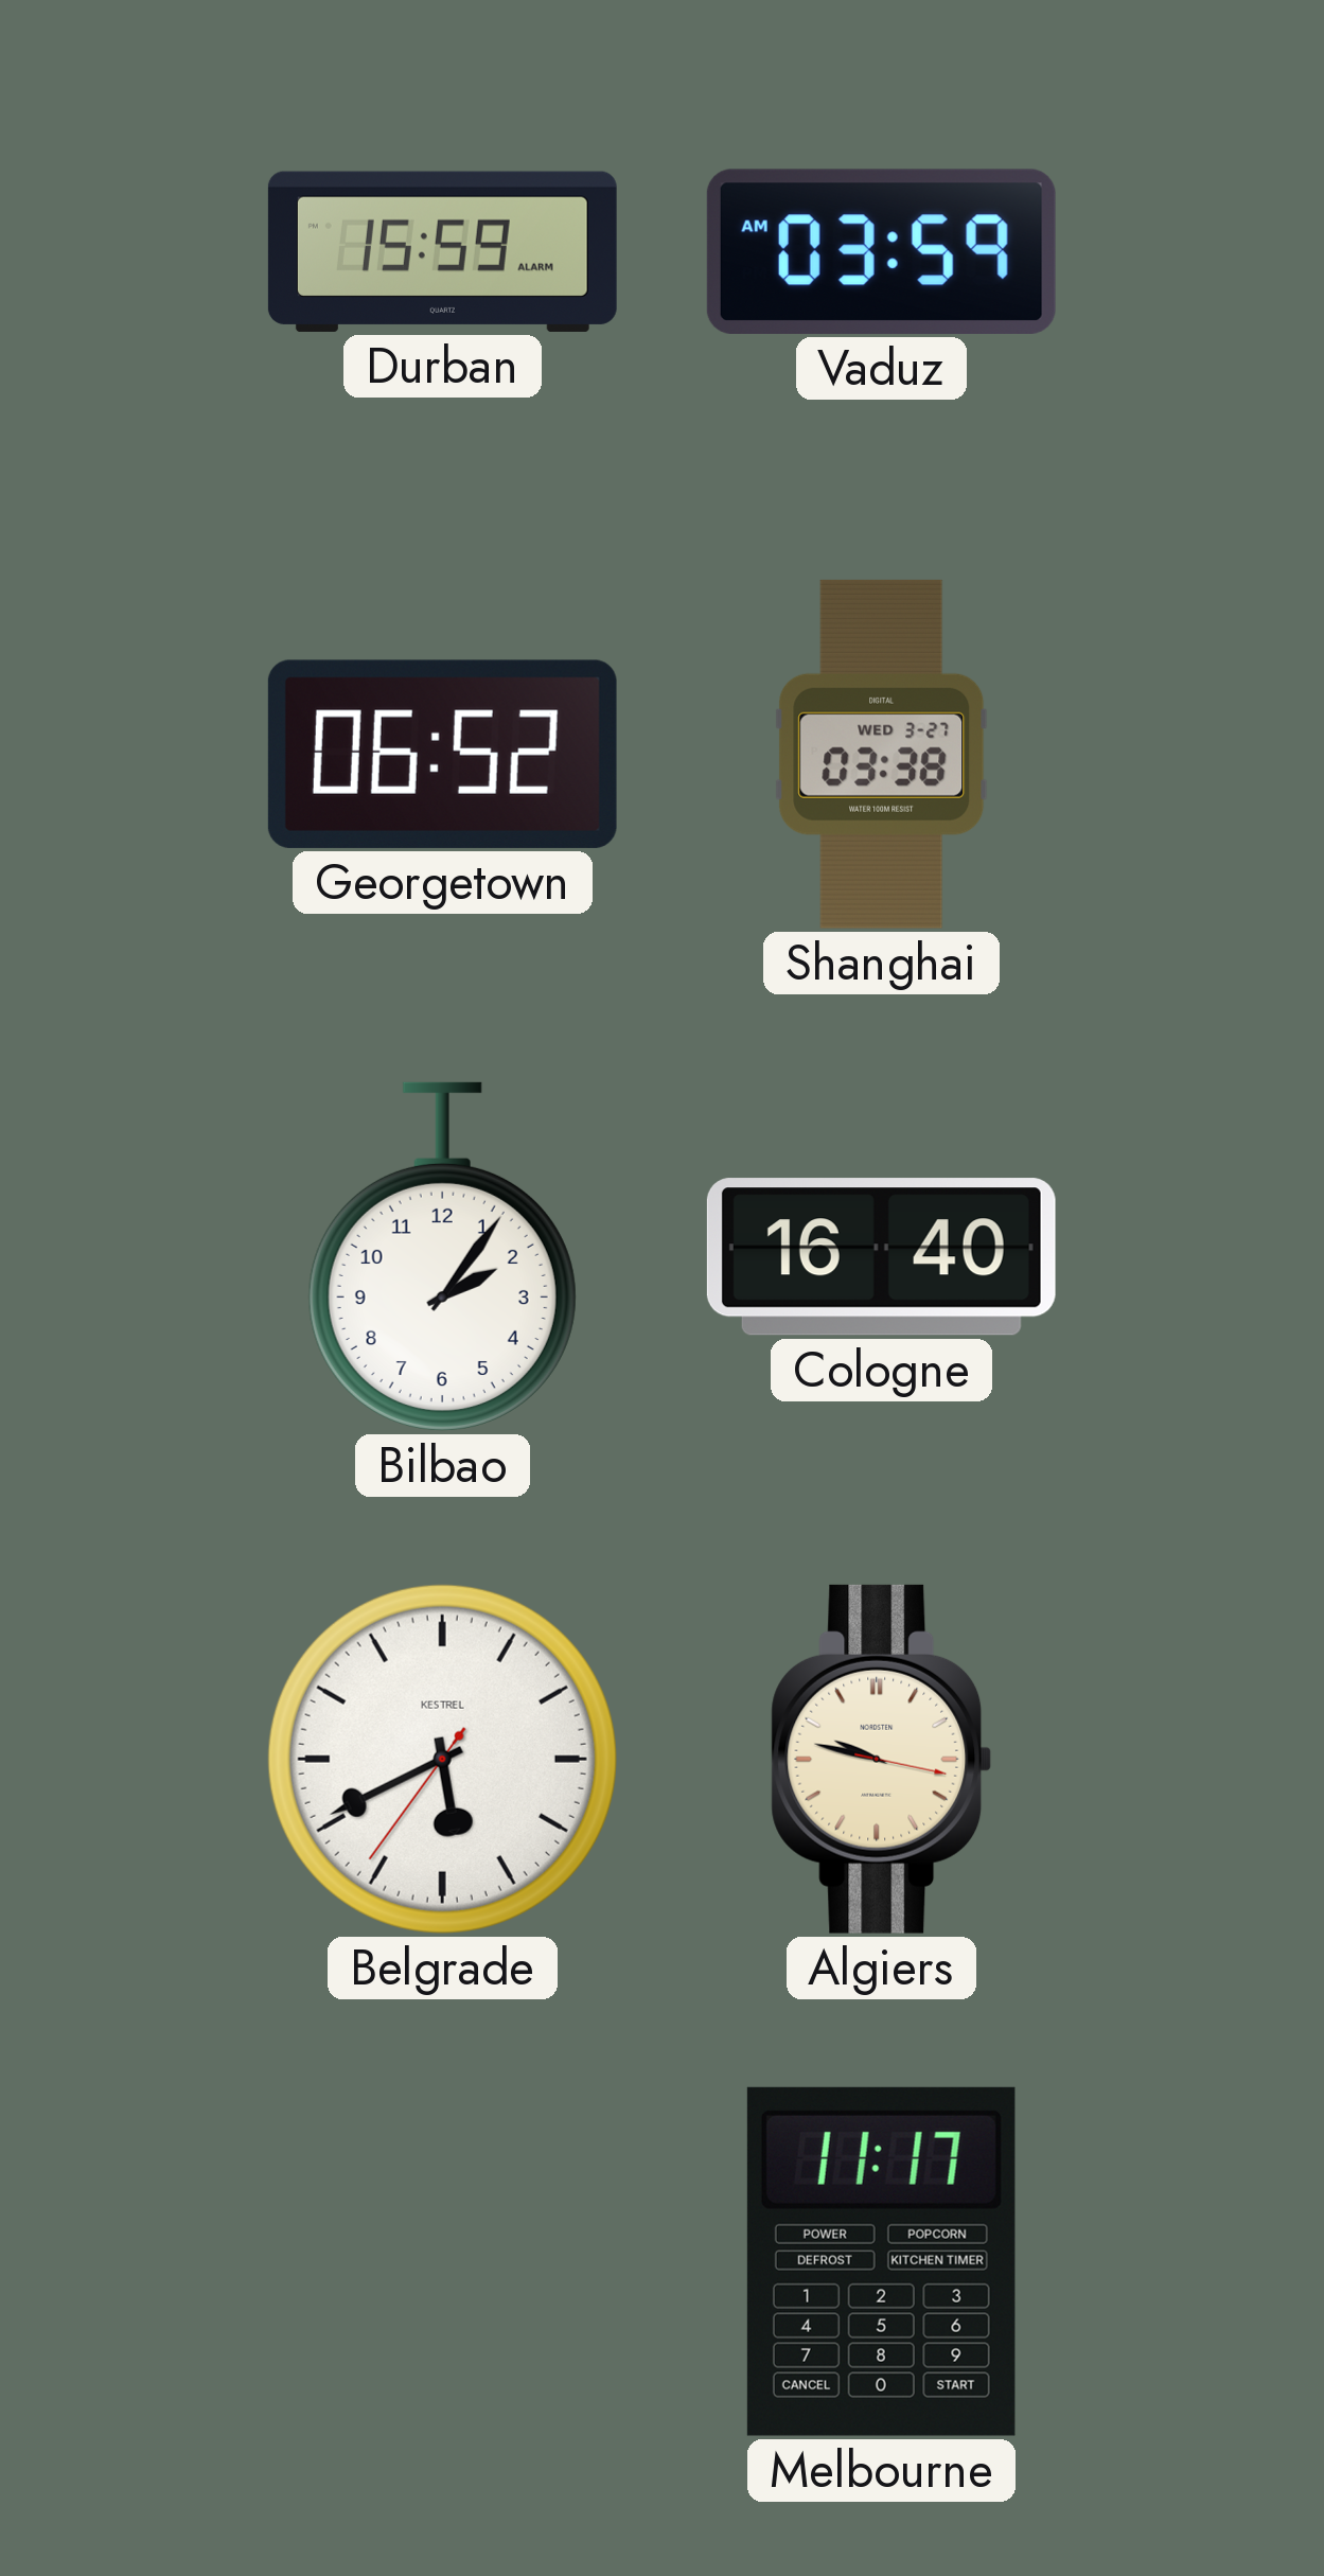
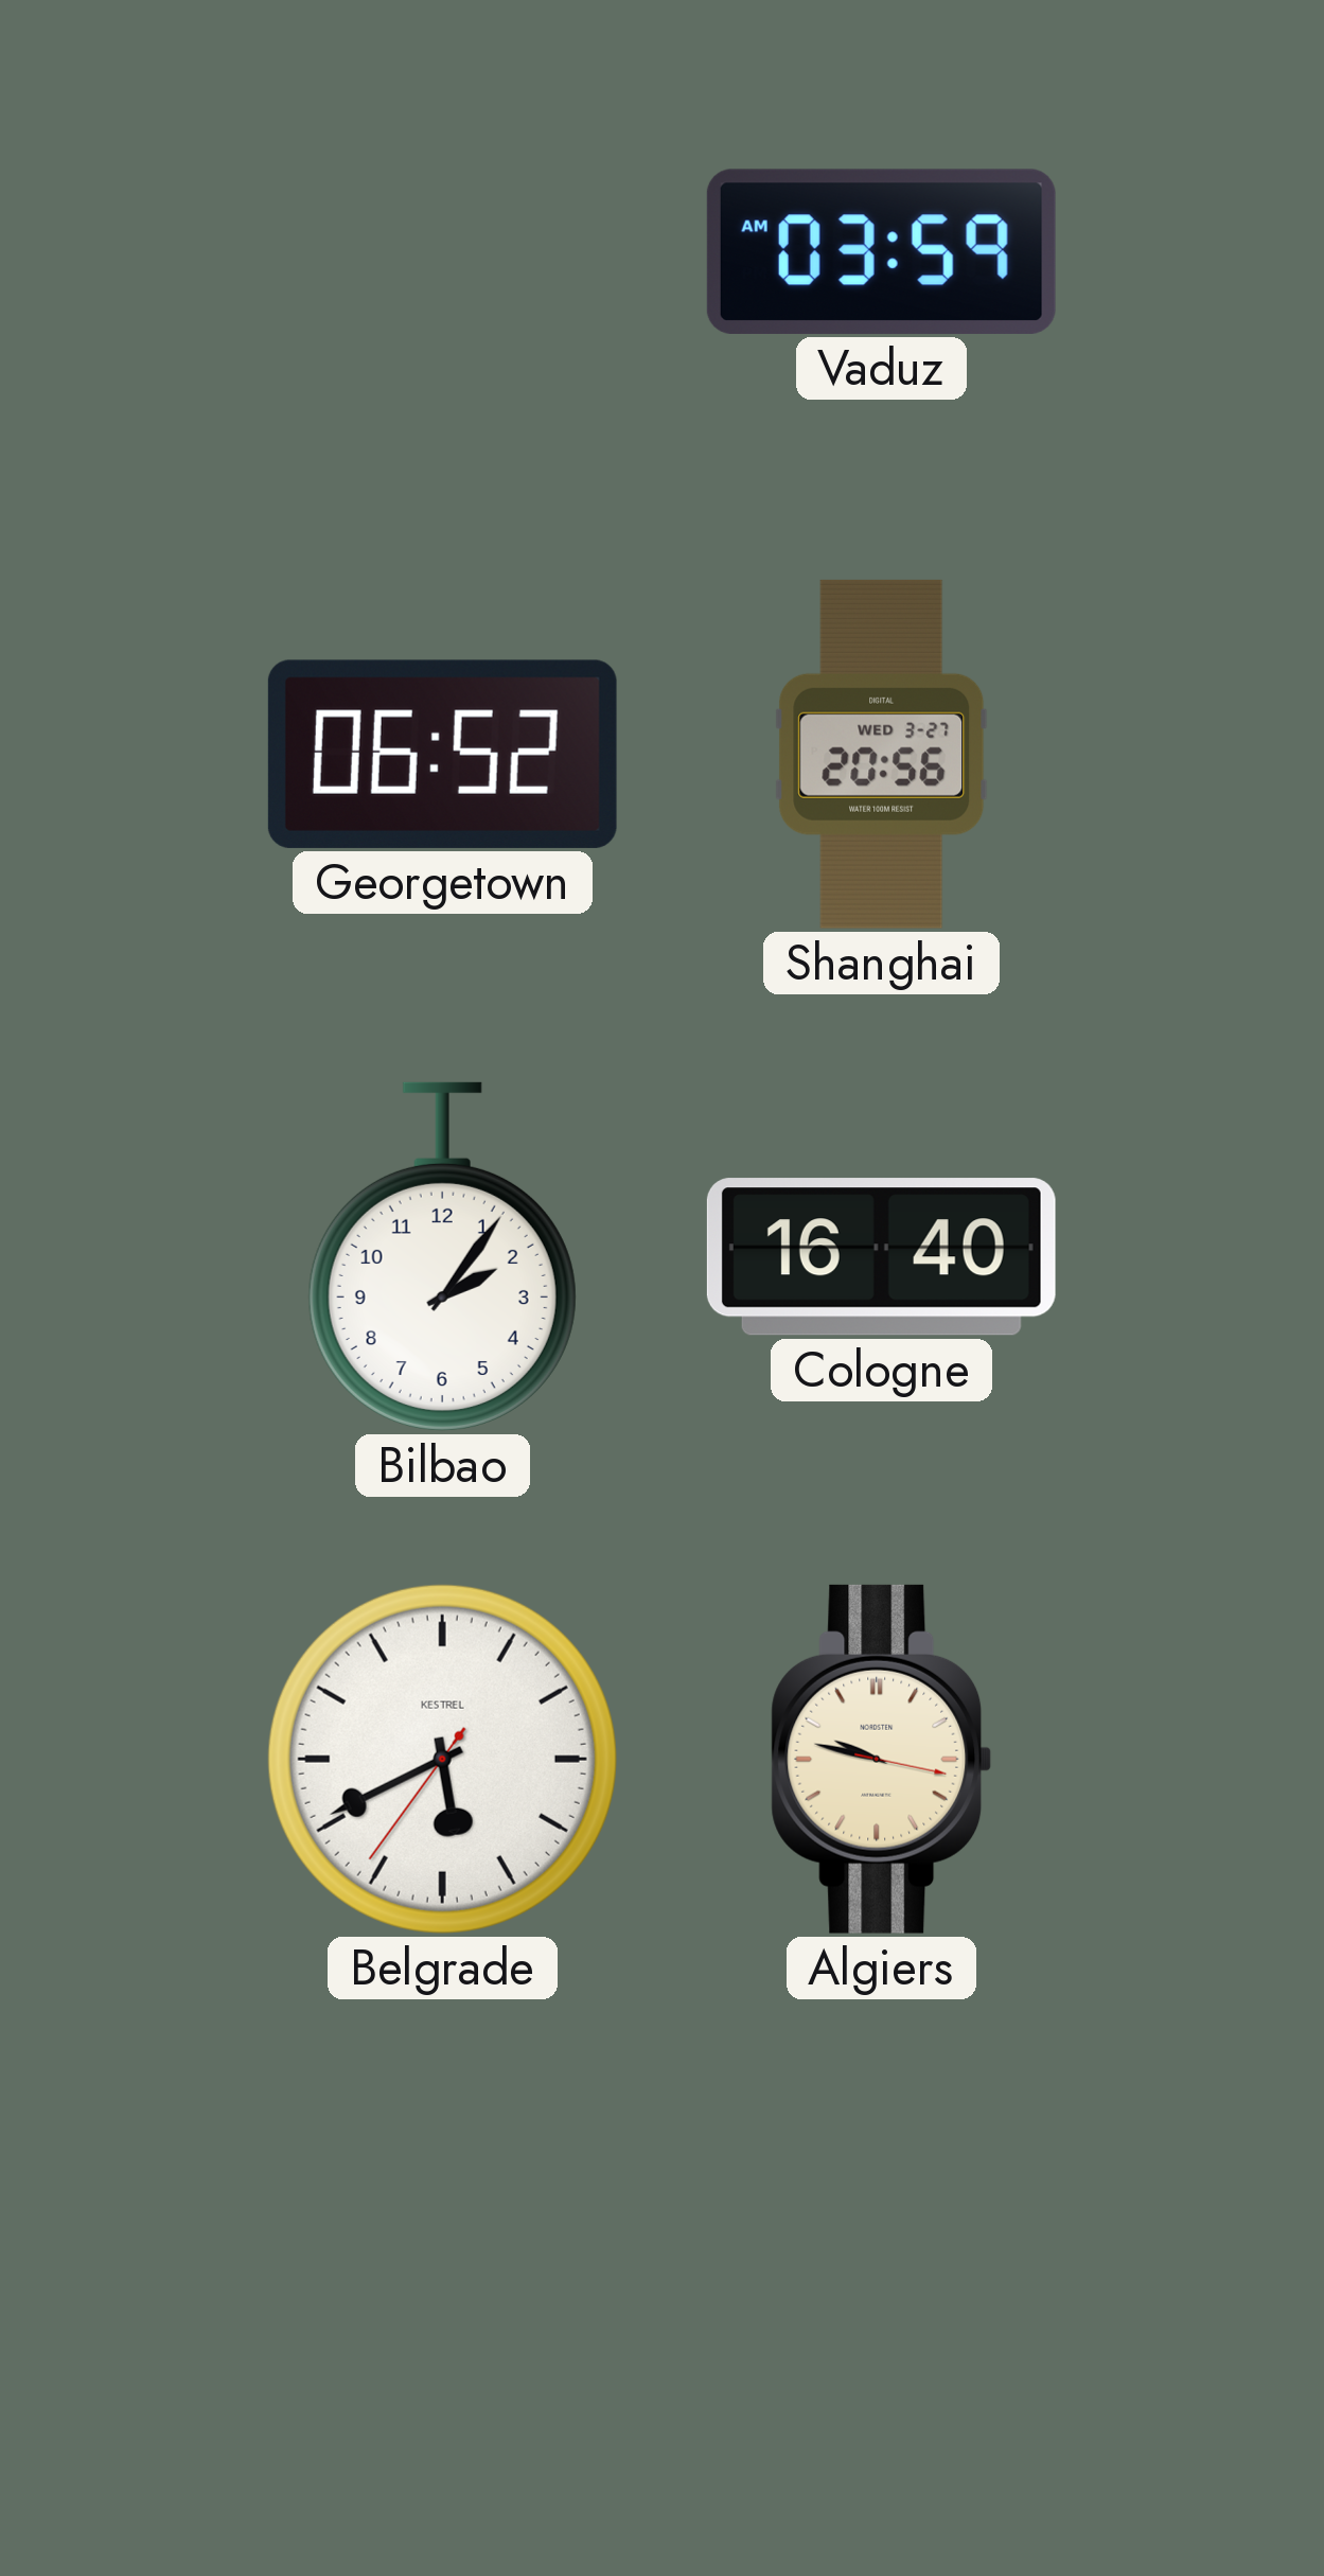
Durban: 15:59 -> none
Shanghai: 03:38 -> 20:56
Melbourne: 11:17 -> none
